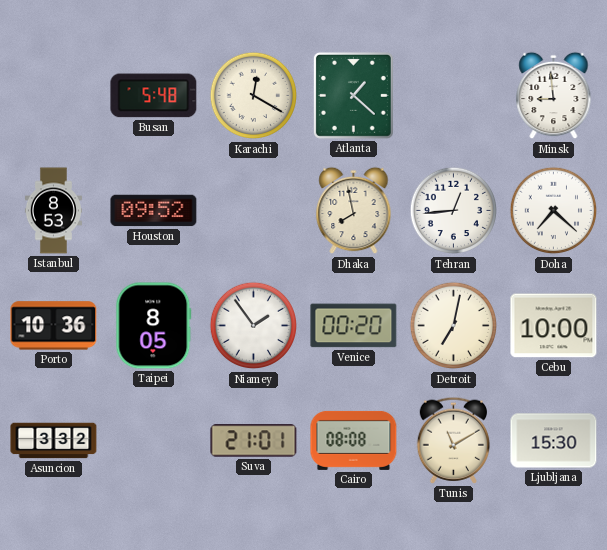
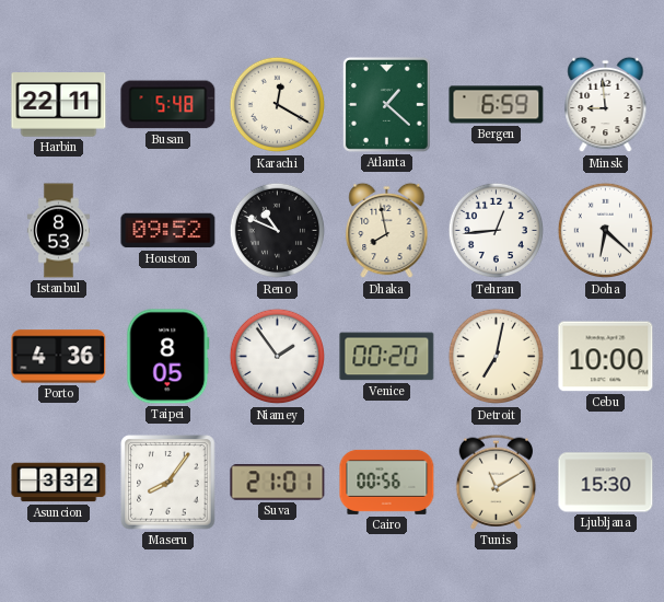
Harbin: none -> 22:11
Bergen: none -> 6:59
Reno: none -> 10:49
Doha: 7:22 -> 6:22
Porto: 10:36 -> 4:36
Maseru: none -> 8:06
Cairo: 08:08 -> 00:56
